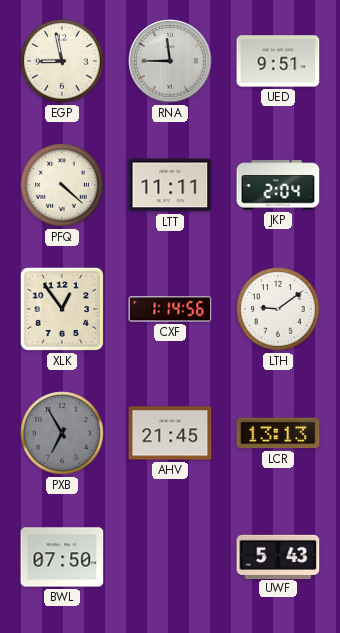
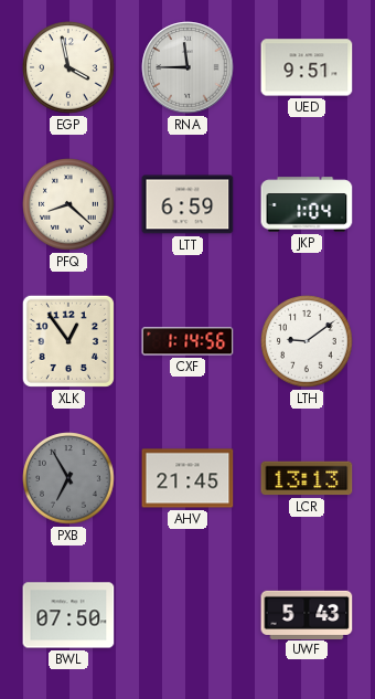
EGP: 8:58 -> 3:58
PFQ: 4:22 -> 8:22
LTT: 11:11 -> 6:59
JKP: 2:04 -> 1:04
